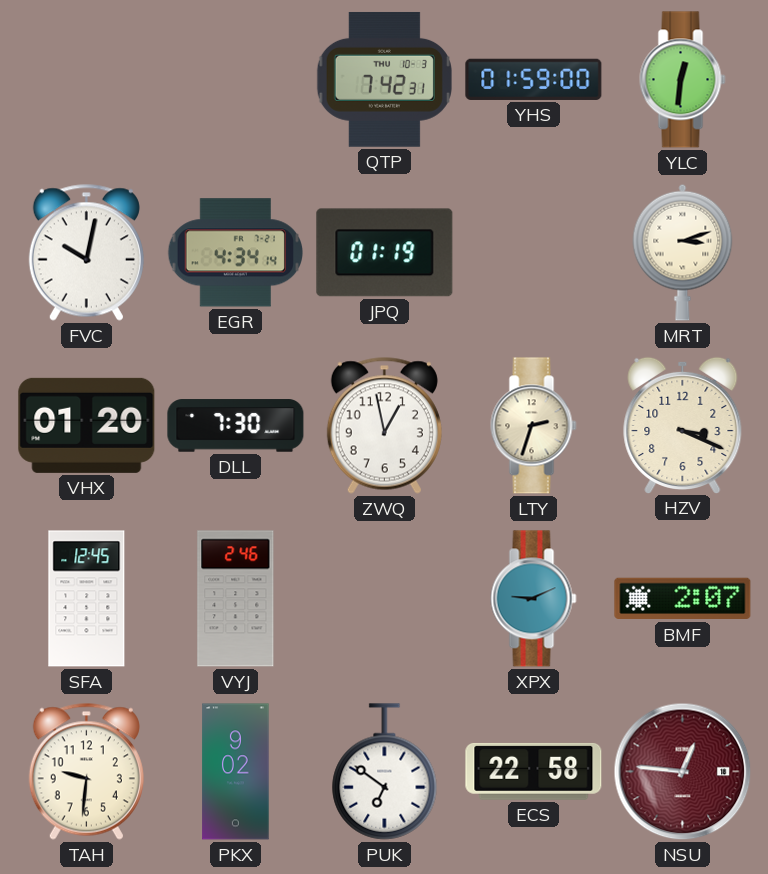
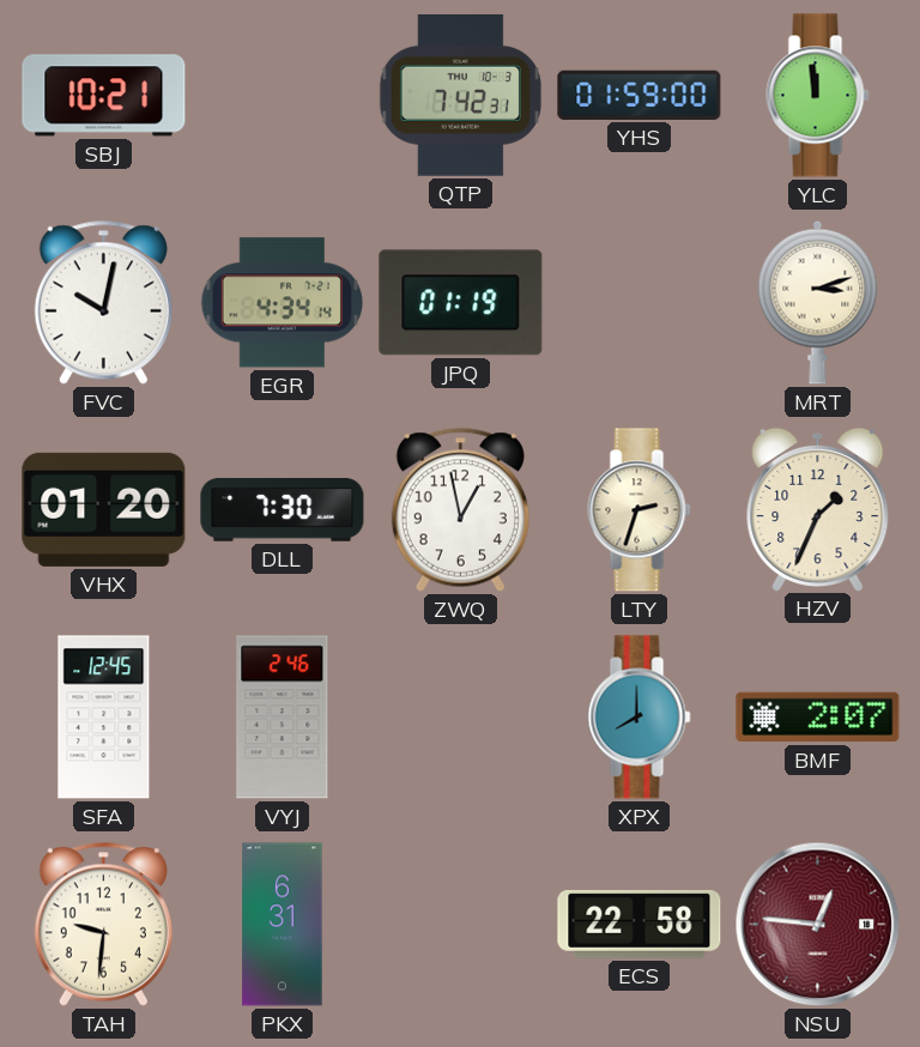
SBJ: none -> 10:21
YLC: 12:31 -> 11:59
HZV: 3:19 -> 1:34
XPX: 9:11 -> 8:00
PKX: 9:02 -> 6:31
PUK: 6:51 -> none
